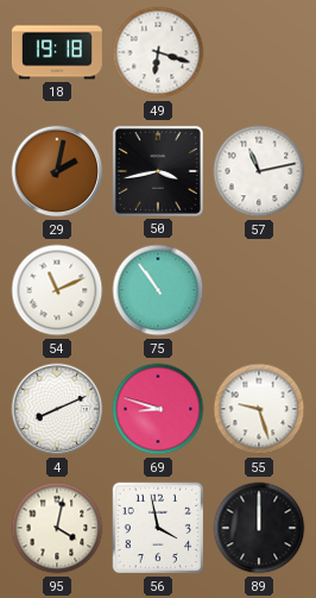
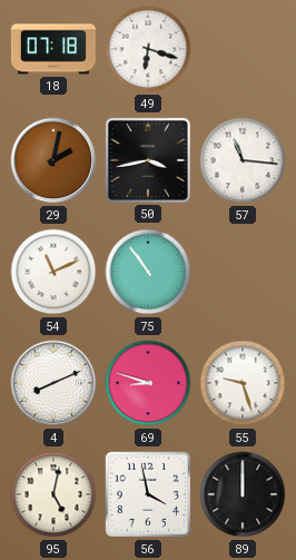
18: 19:18 -> 07:18
57: 11:13 -> 11:16
95: 4:02 -> 5:02
